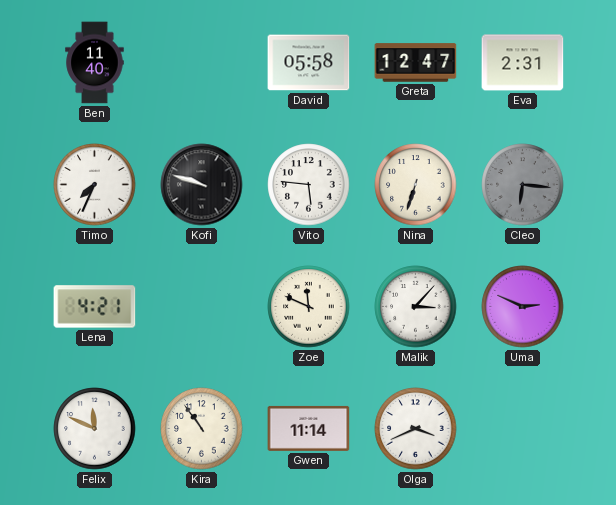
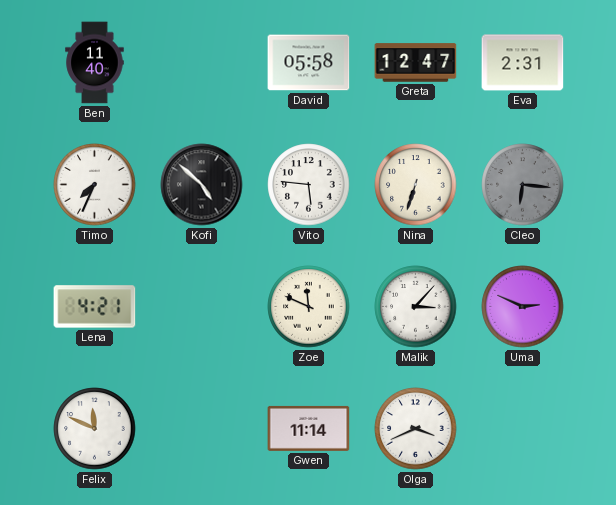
Kofi: 9:48 -> 4:52
Kira: 10:54 -> none
